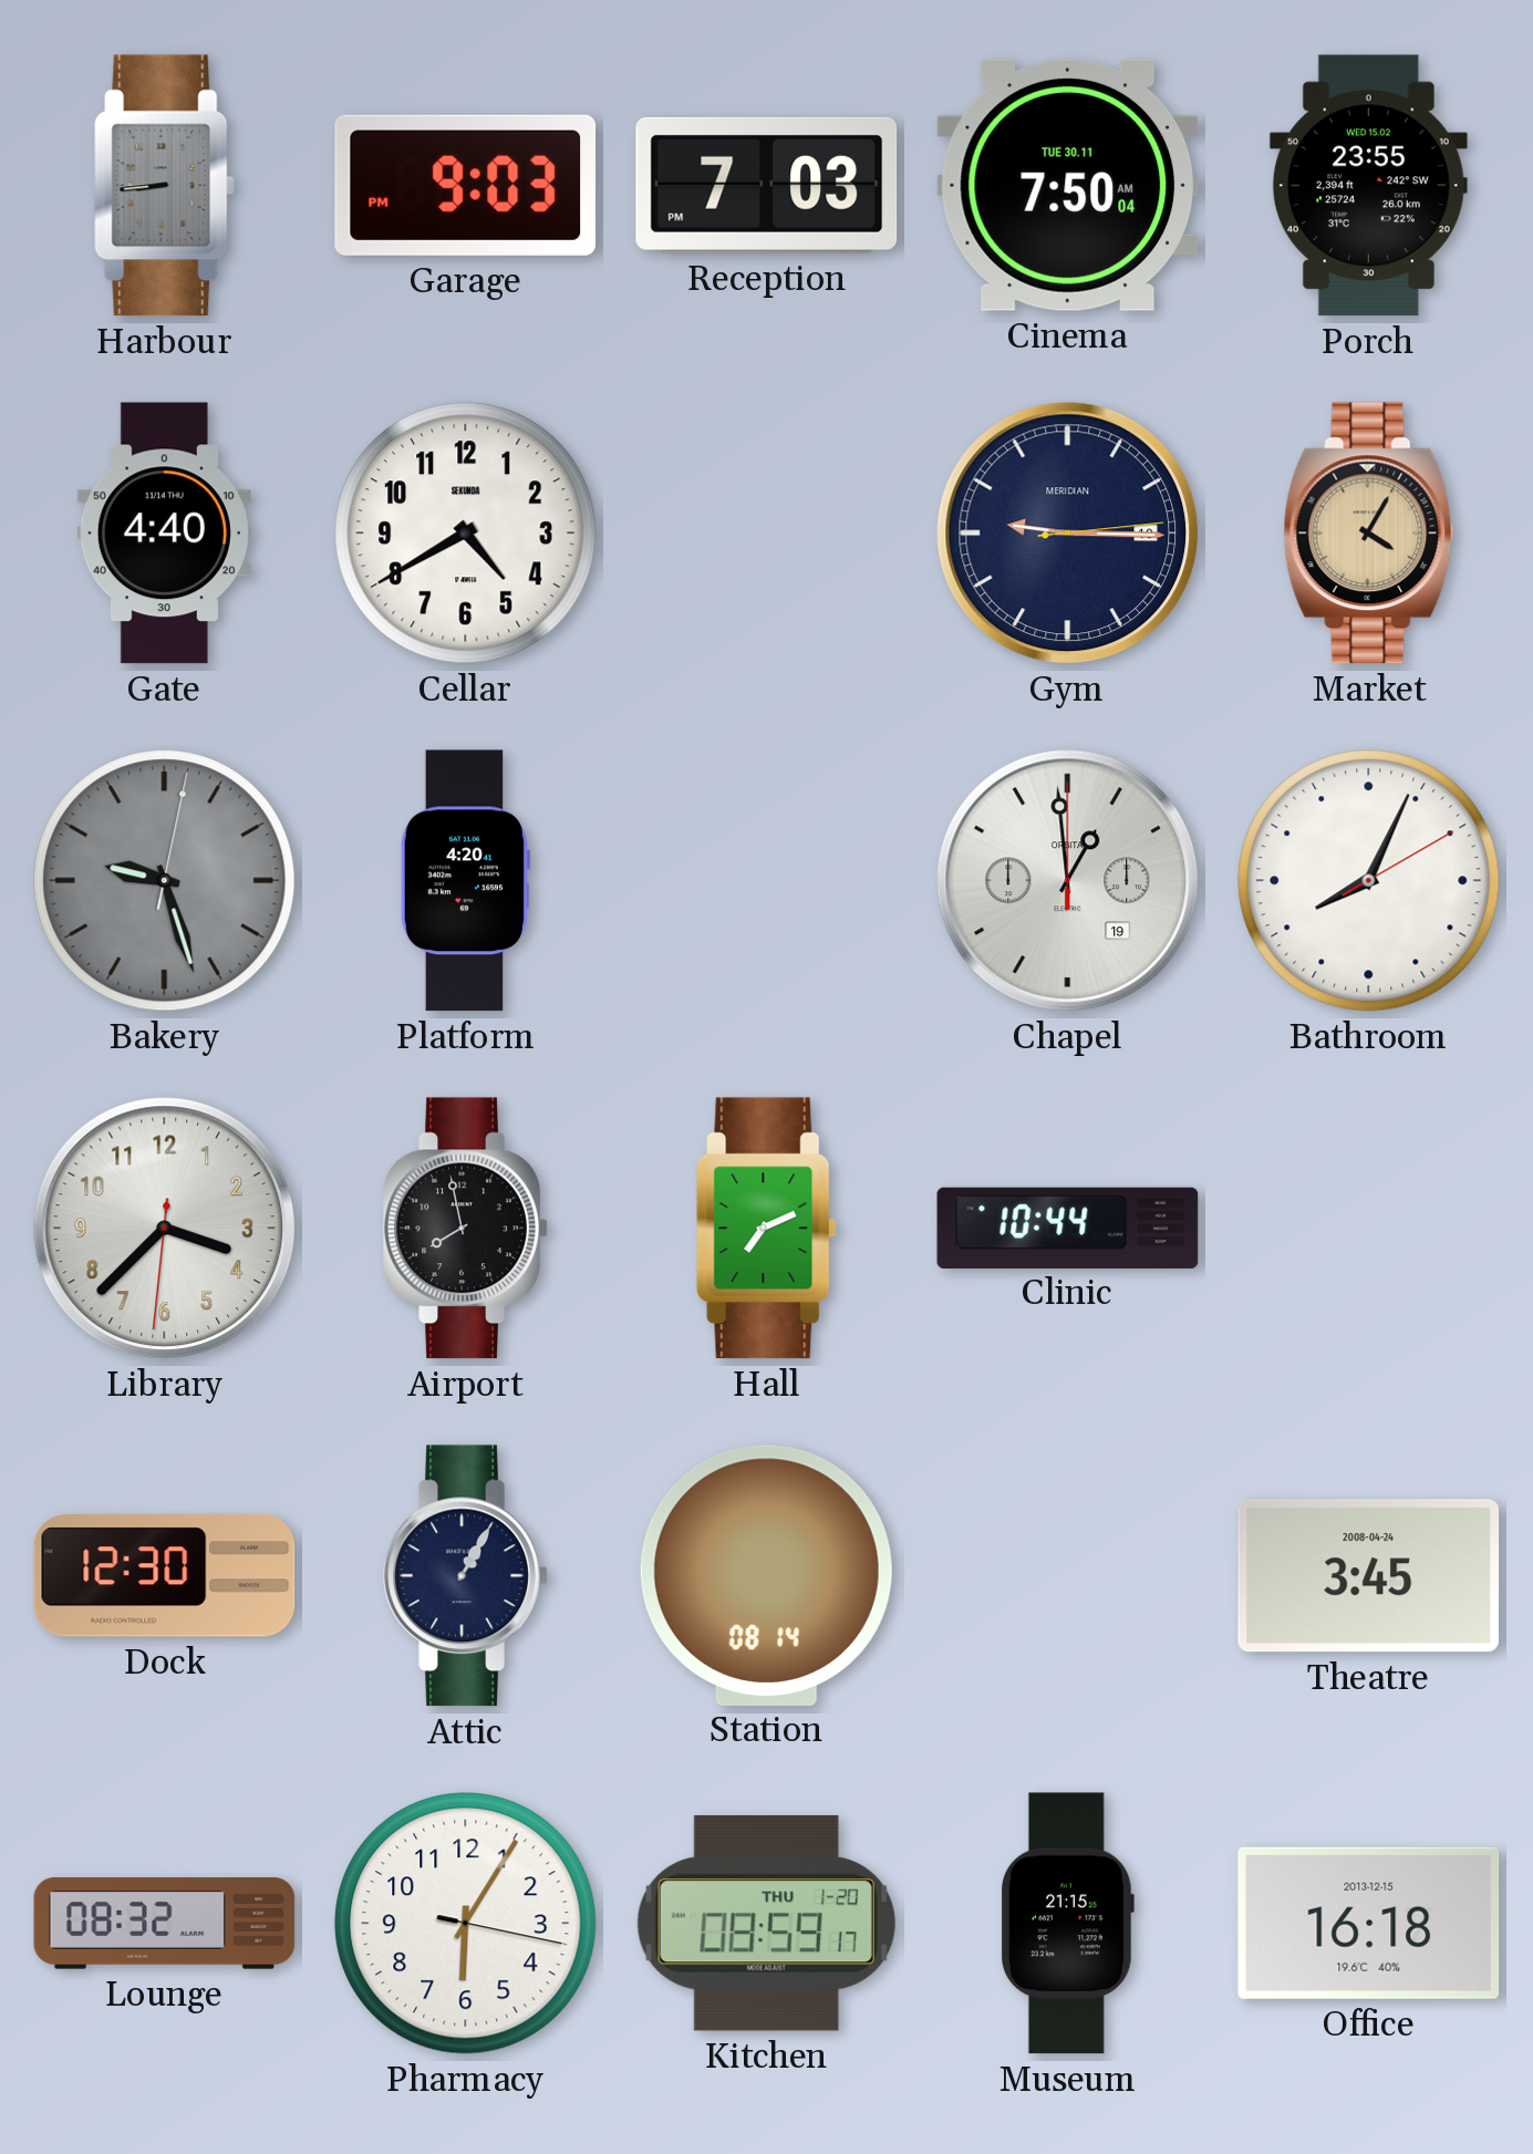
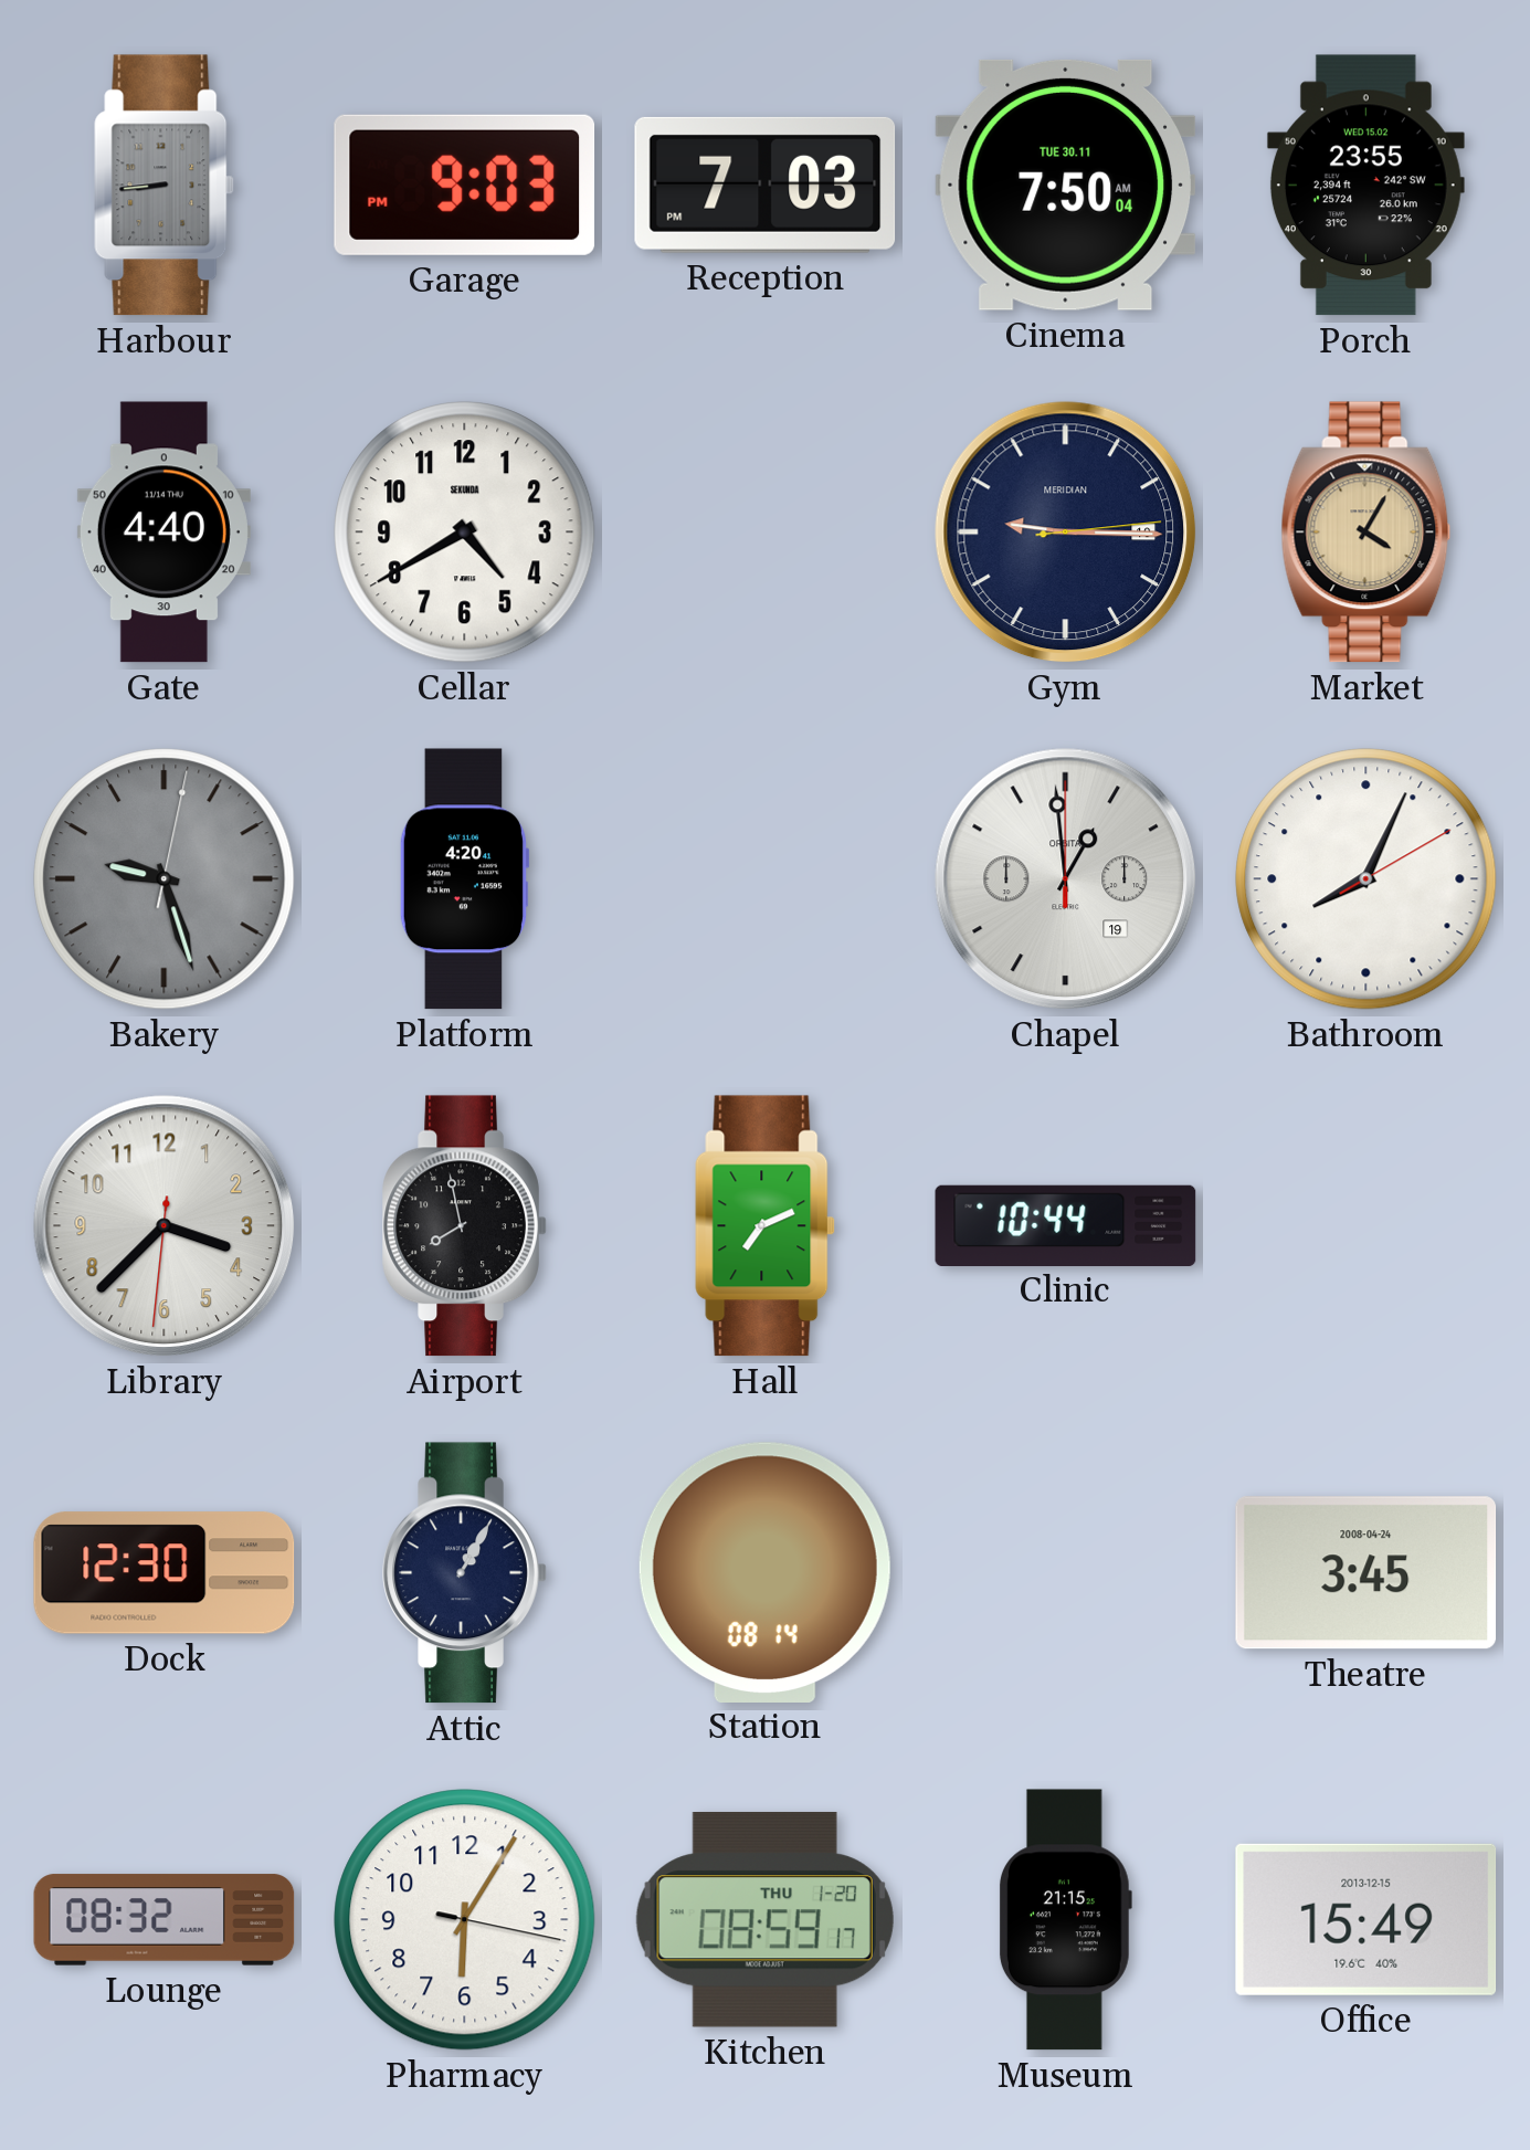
Office: 16:18 -> 15:49
